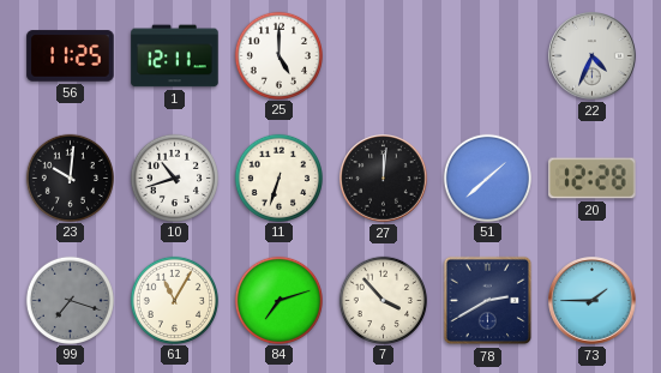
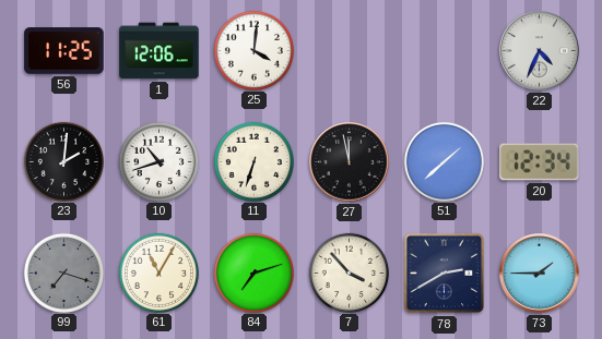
1: 12:11 -> 12:06
25: 5:00 -> 4:01
23: 10:01 -> 2:01
27: 12:01 -> 11:58
20: 12:28 -> 12:34
